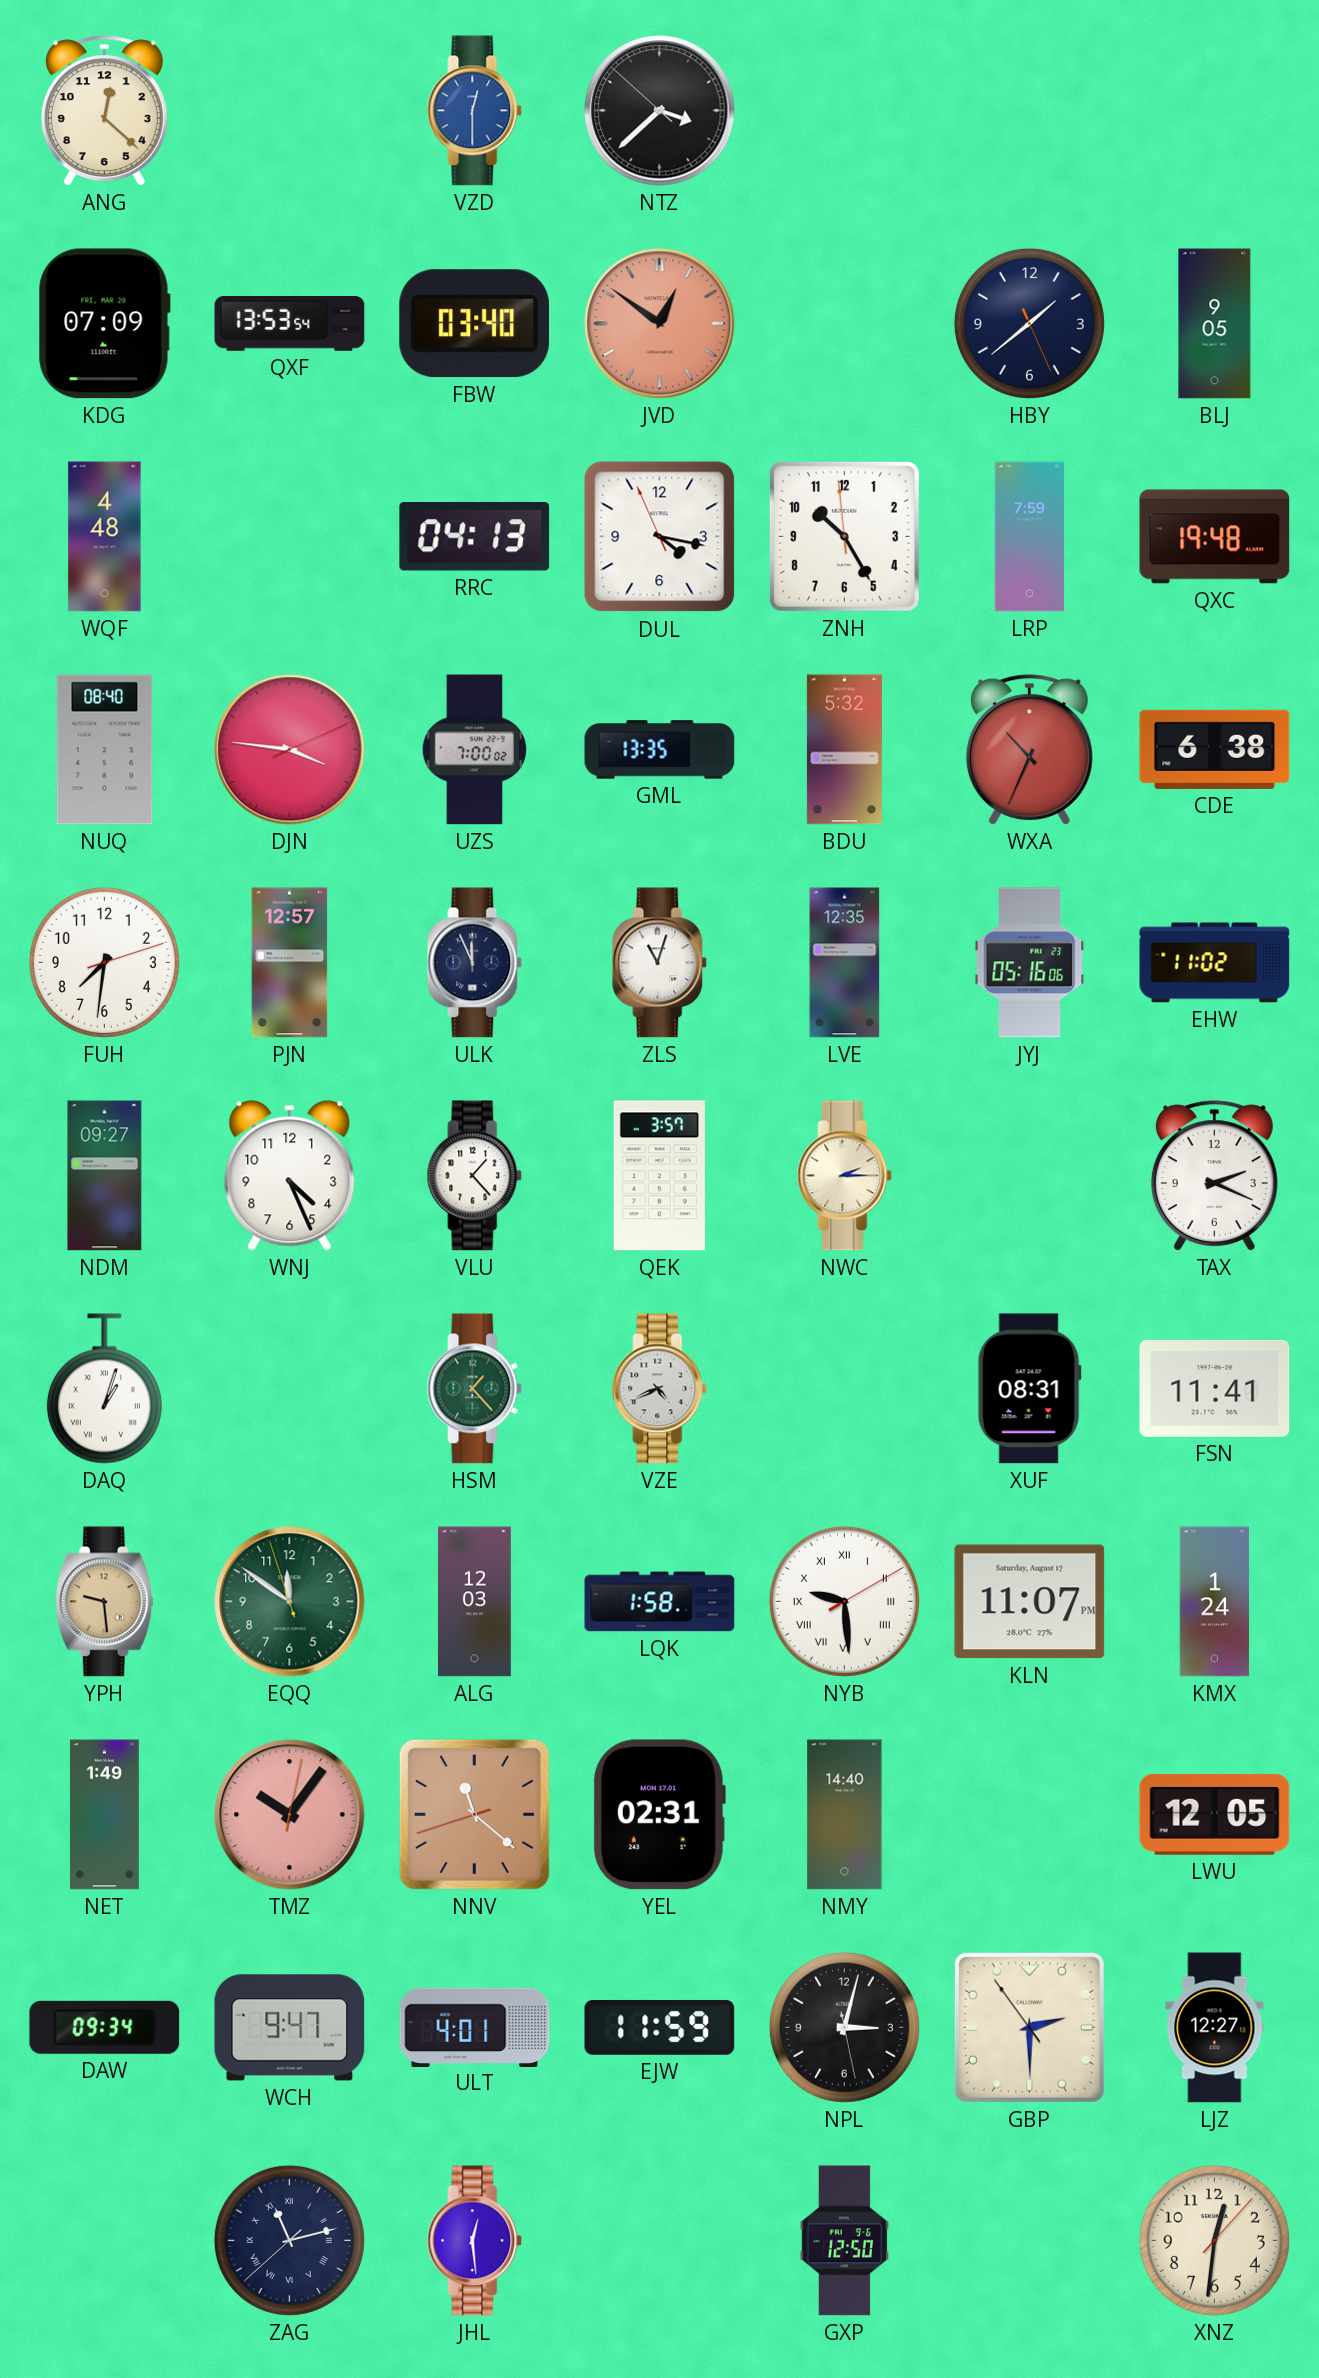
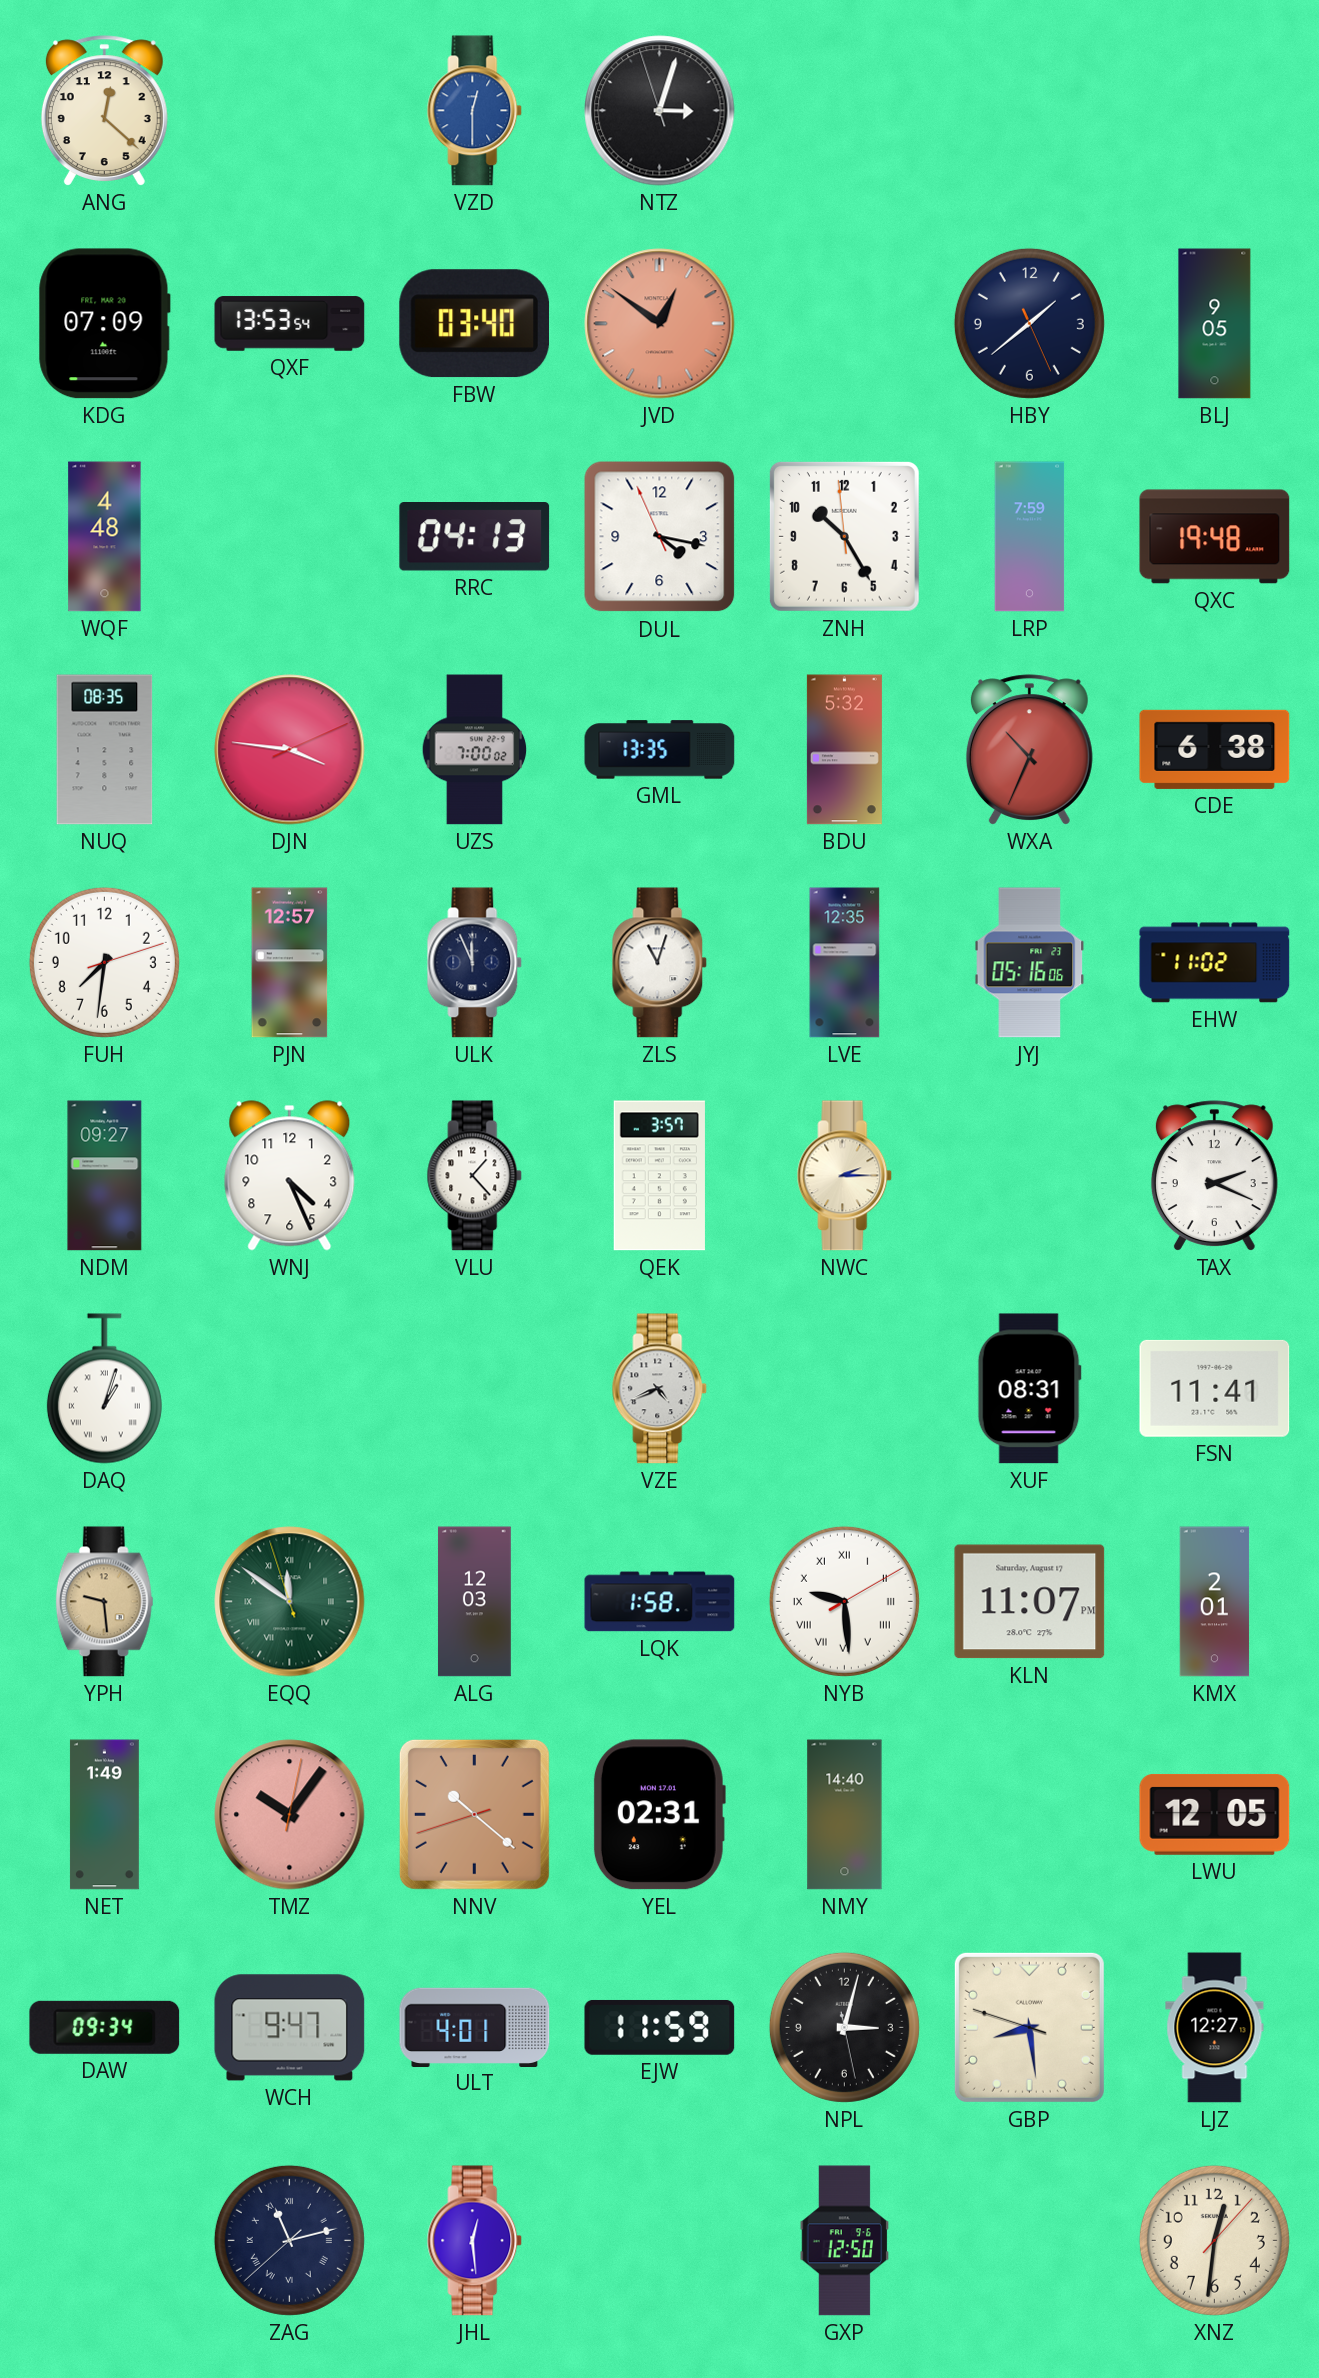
NTZ: 3:37 -> 3:02
NUQ: 08:40 -> 08:35
HSM: 1:23 -> none
EQQ numerals: Arabic -> Roman
KMX: 1:24 -> 2:01
NNV: 11:21 -> 10:21
GBP: 2:29 -> 8:28
